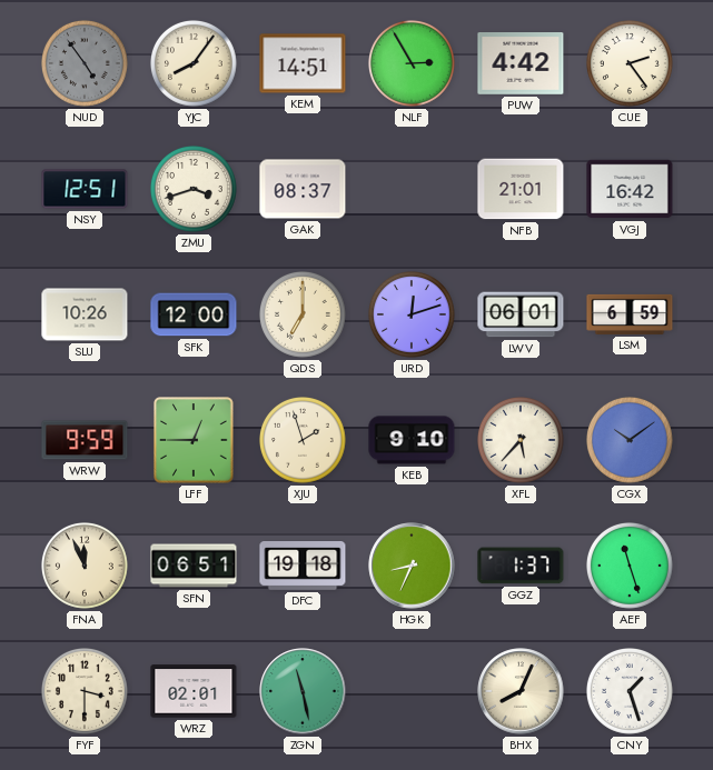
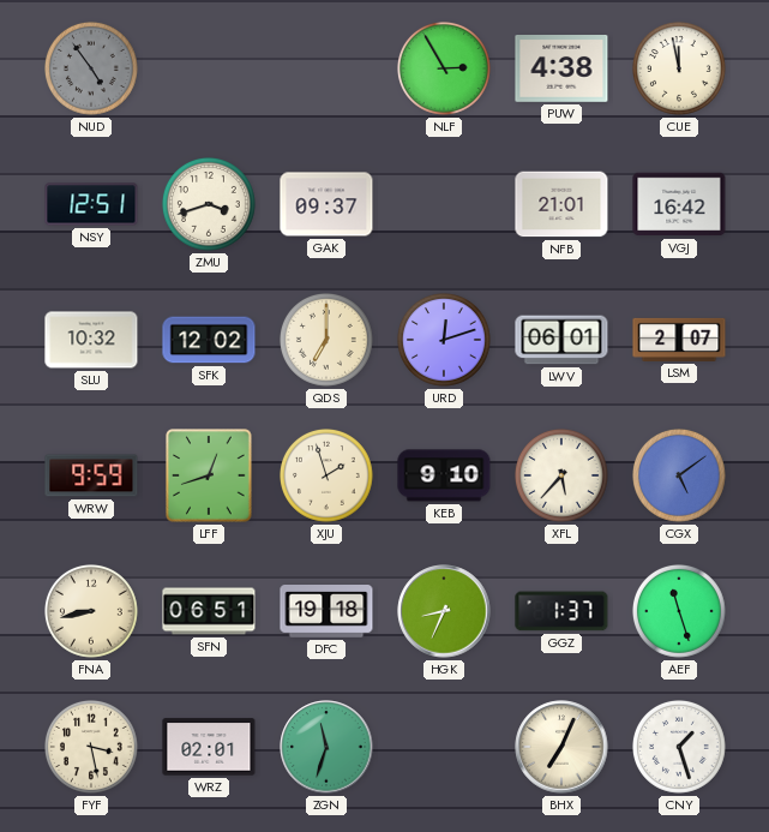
YJC: 8:06 -> none
KEM: 14:51 -> none
PUW: 4:42 -> 4:38
CUE: 2:24 -> 11:58
GAK: 08:37 -> 09:37
SLU: 10:26 -> 10:32
SFK: 12:00 -> 12:02
LSM: 6:59 -> 2:07
LFF: 12:45 -> 12:42
CGX: 10:09 -> 5:09
FNA: 11:56 -> 8:43
FYF: 3:30 -> 3:28
ZGN: 11:28 -> 11:33
BHX: 8:04 -> 7:04
